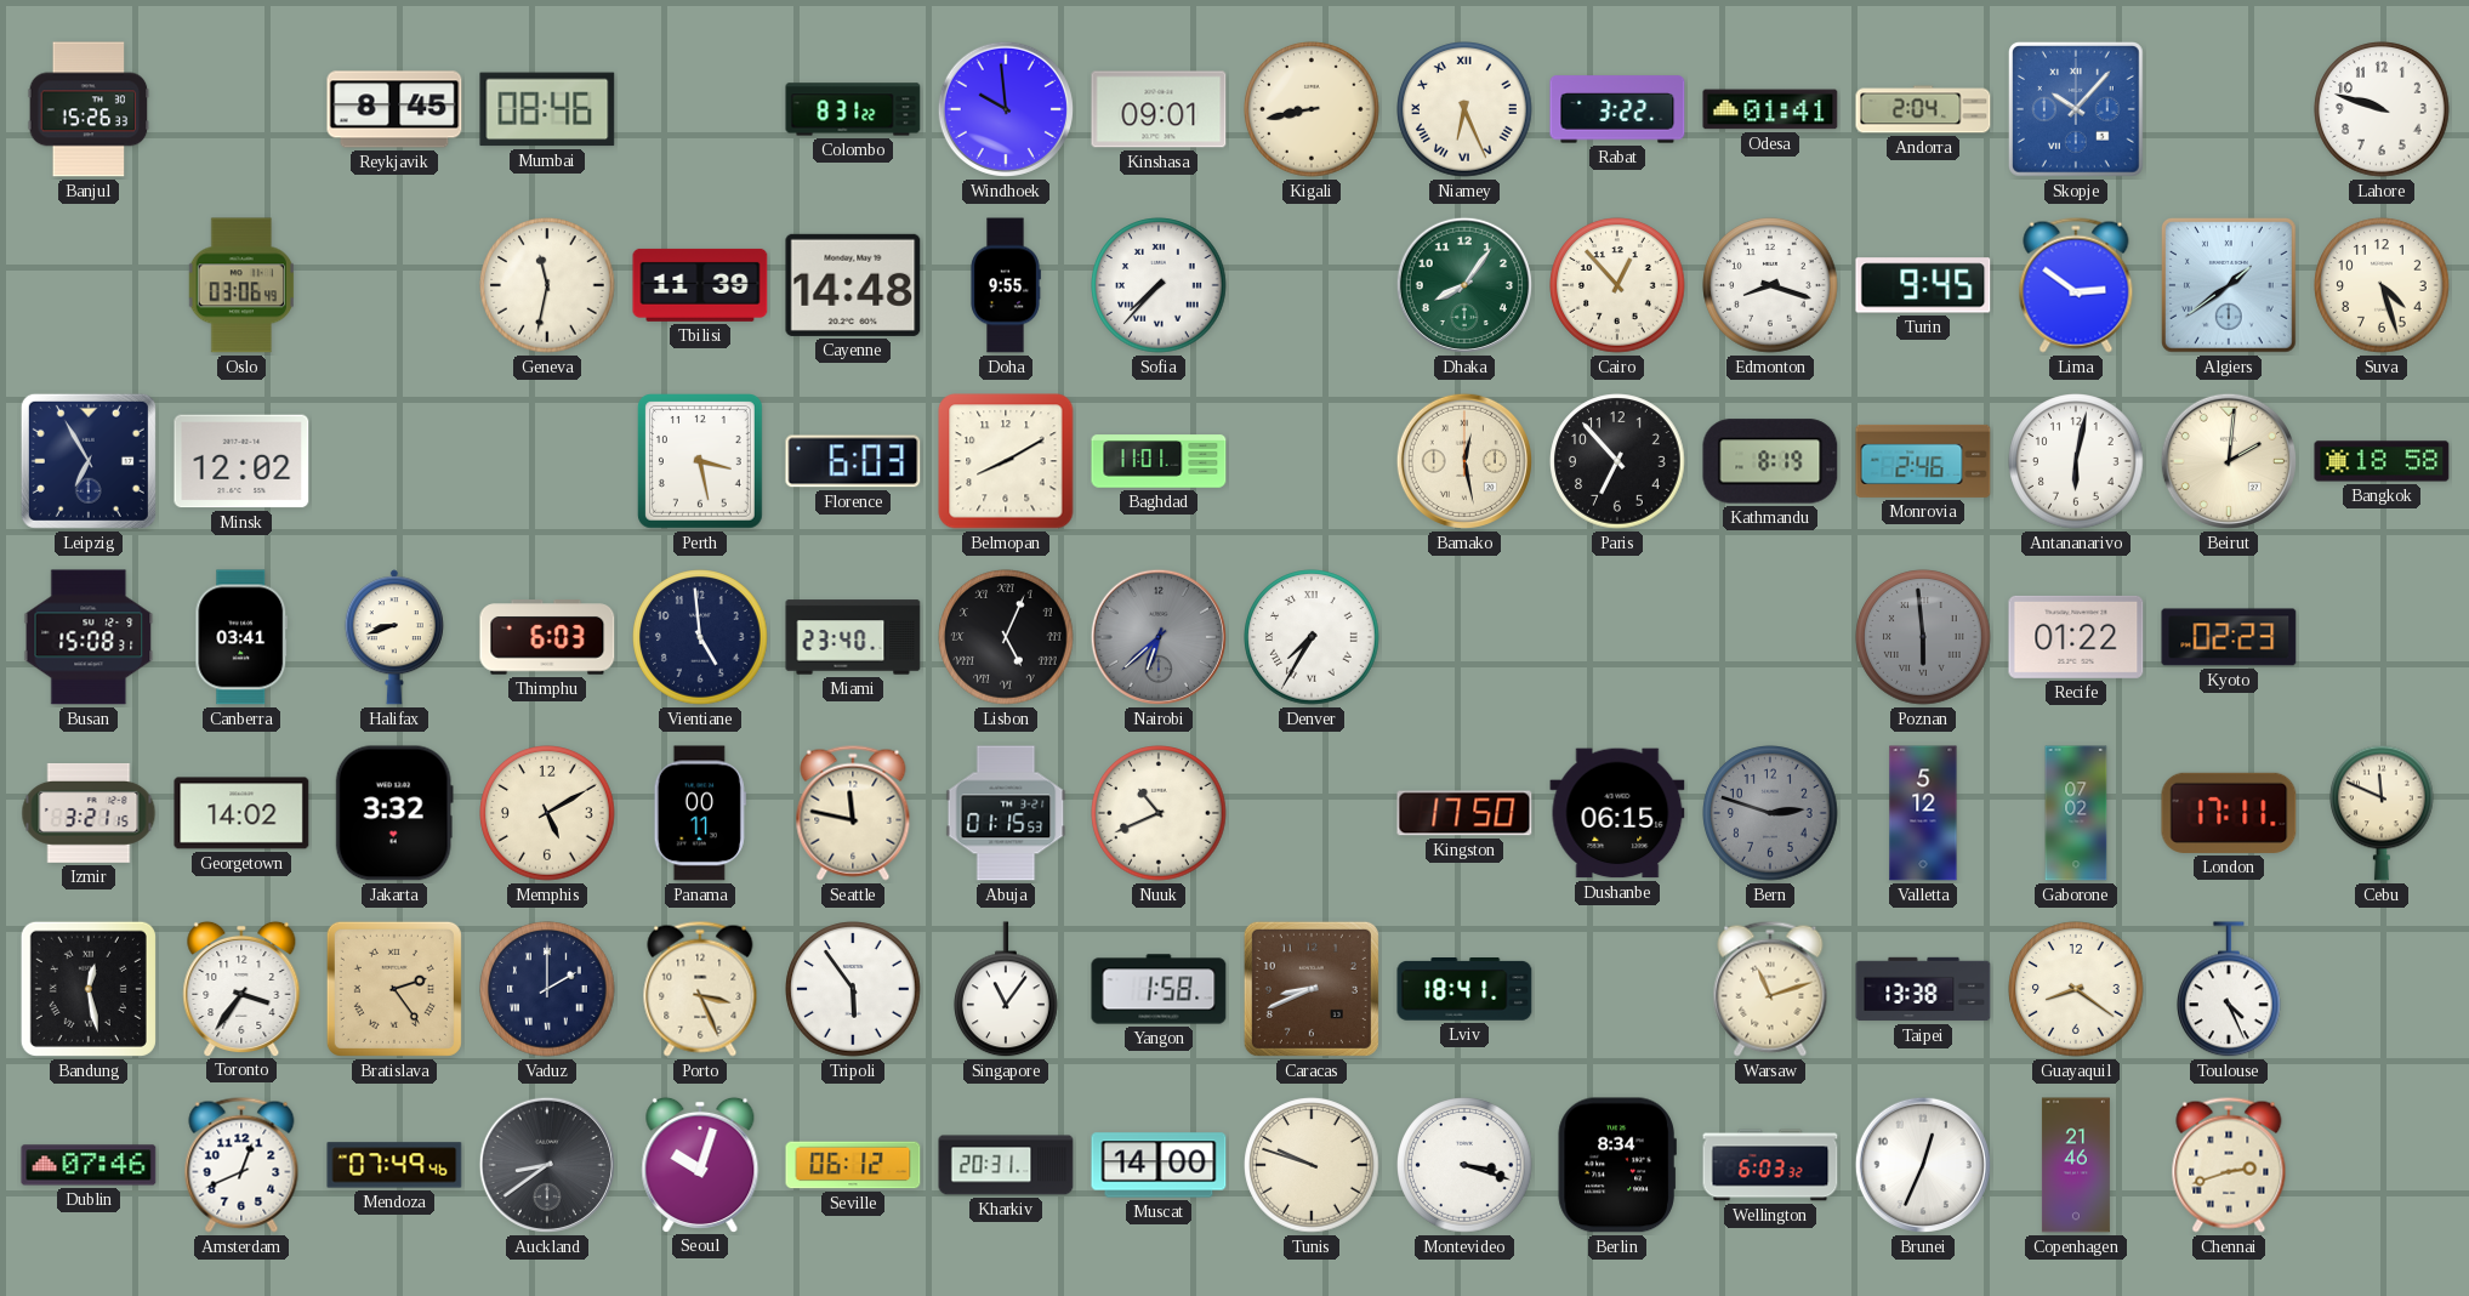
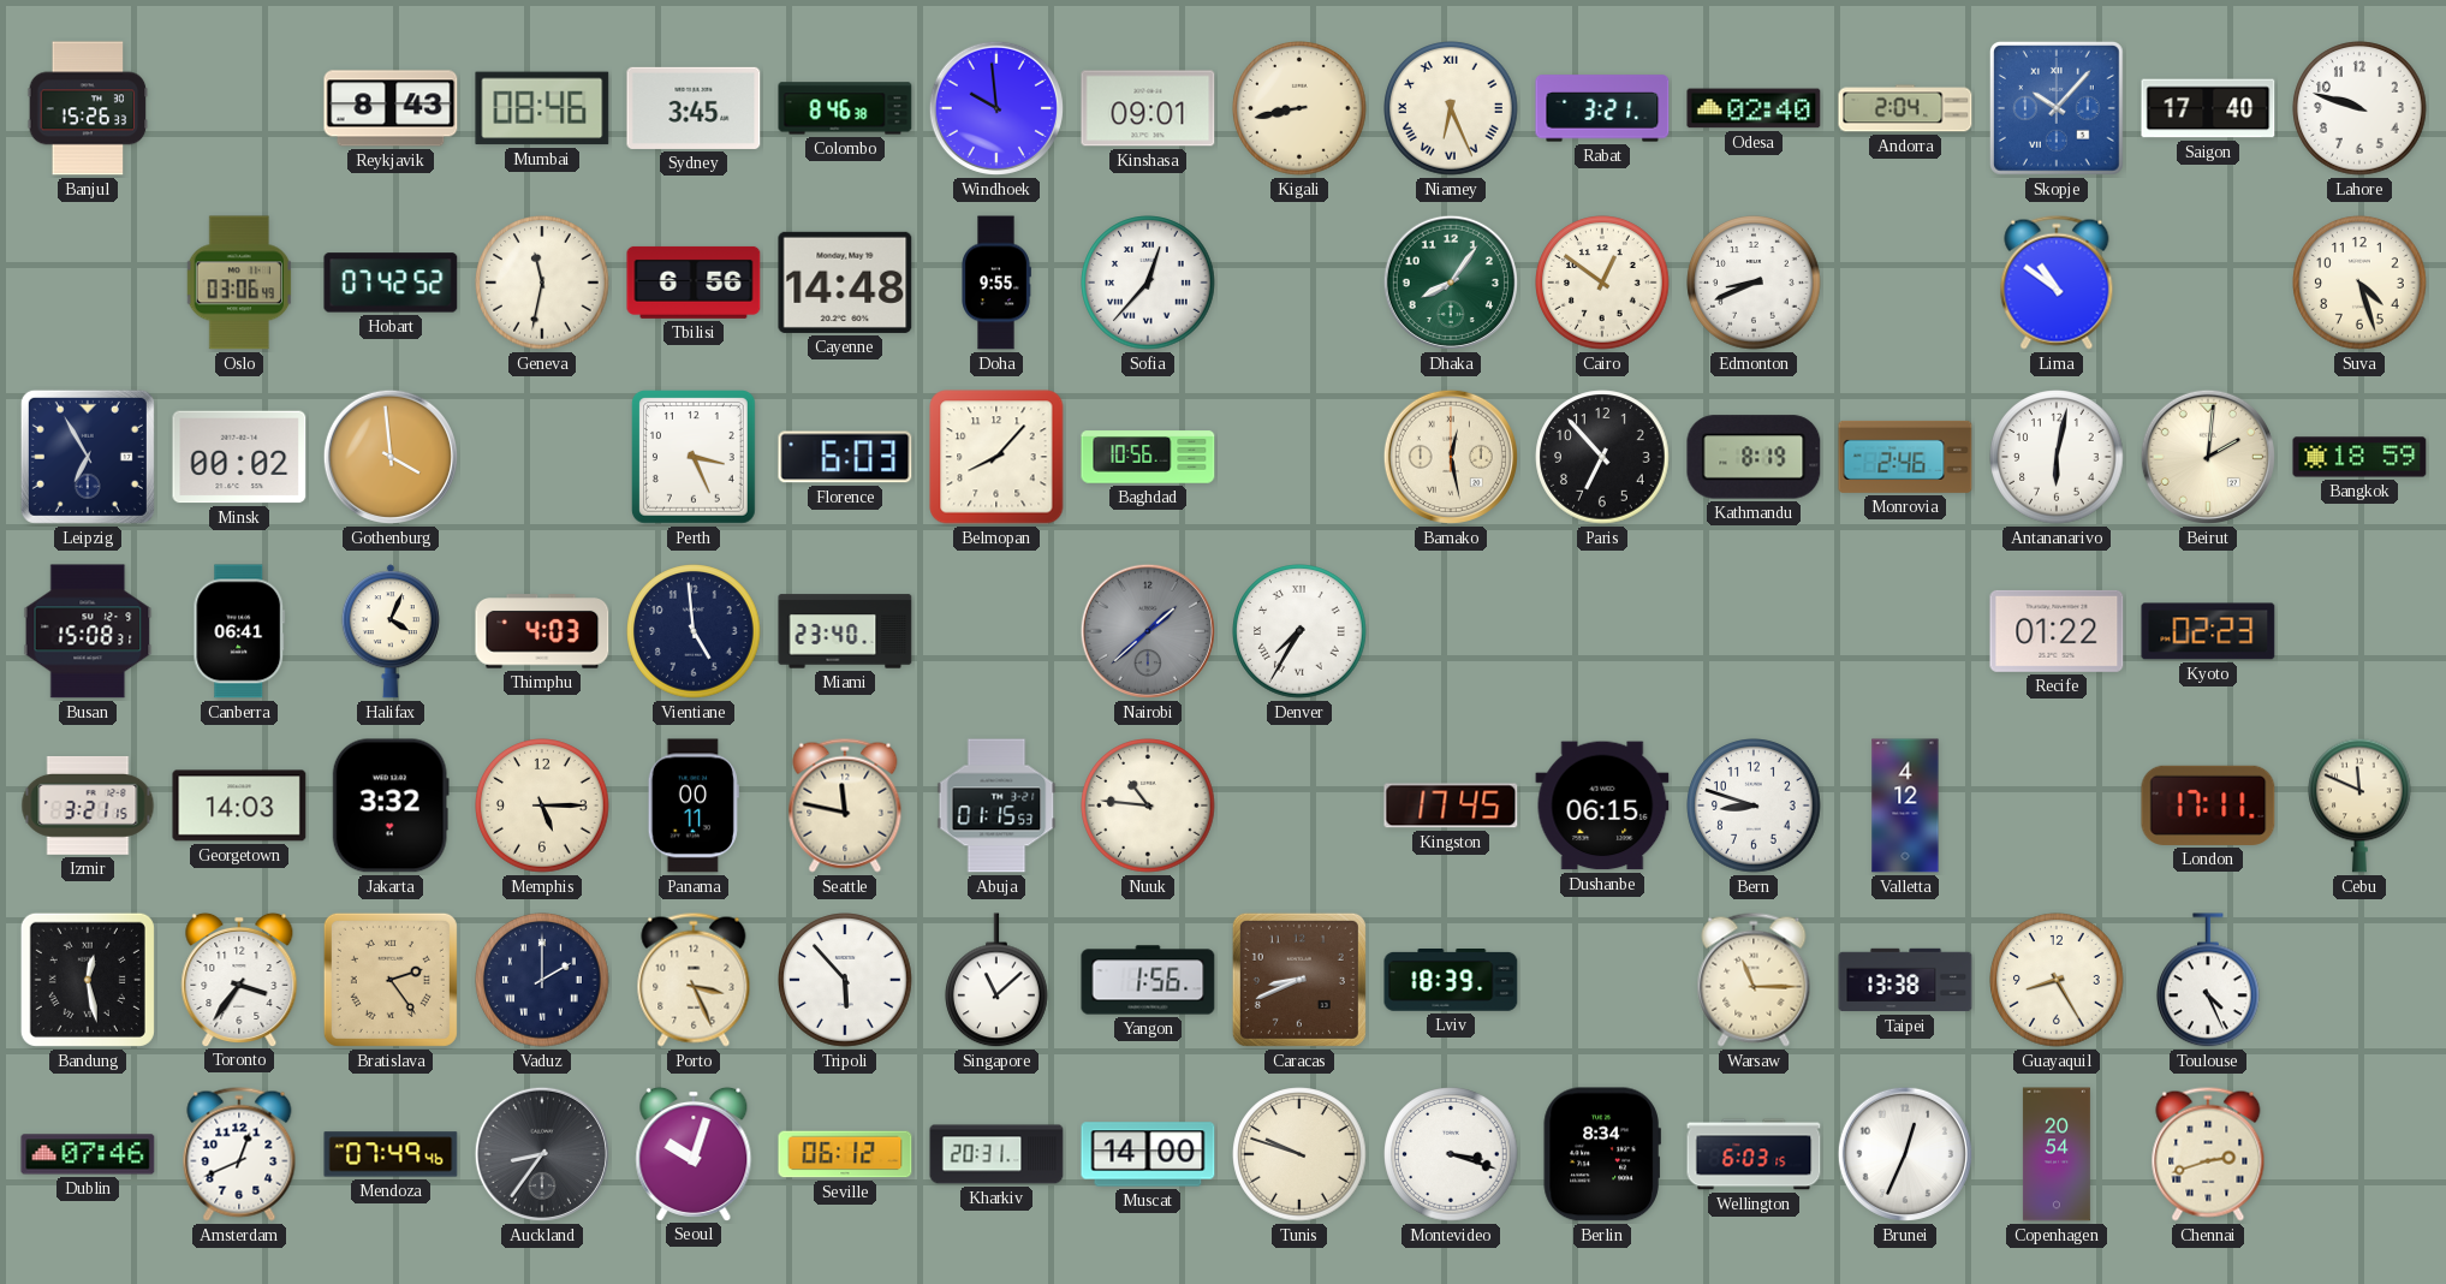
Reykjavik: 8:45 -> 8:43
Sydney: none -> 3:45
Colombo: 8:31 -> 8:46
Rabat: 3:22 -> 3:21
Odesa: 01:41 -> 02:40
Saigon: none -> 17:40
Hobart: none -> 07:42
Tbilisi: 11:39 -> 6:56
Sofia: 7:37 -> 12:37
Cairo: 12:53 -> 12:51
Edmonton: 8:18 -> 8:41
Turin: 9:45 -> none
Lima: 2:51 -> 10:51
Algiers: 1:39 -> none
Minsk: 12:02 -> 00:02
Gothenburg: none -> 3:59
Perth: 3:28 -> 3:26
Belmopan: 8:10 -> 8:07
Baghdad: 11:01 -> 10:56
Bangkok: 18:58 -> 18:59
Canberra: 03:41 -> 06:41
Halifax: 8:42 -> 4:04
Thimphu: 6:03 -> 4:03
Lisbon: 5:04 -> none
Nairobi: 6:38 -> 1:38
Poznan: 5:59 -> none
Georgetown: 14:02 -> 14:03
Memphis: 5:10 -> 5:15
Nuuk: 10:41 -> 10:46
Kingston: 17:50 -> 17:45
Bern: 2:48 -> 8:48
Bern dial: grey -> white
Valletta: 5:12 -> 4:12
Gaborone: 07:02 -> none
Tripoli: 5:54 -> 5:53
Singapore: 11:06 -> 11:08
Yangon: 1:58 -> 1:56
Lviv: 18:41 -> 18:39
Warsaw: 11:12 -> 11:15
Guayaquil: 8:21 -> 8:25
Auckland: 8:39 -> 8:36
Wellington: 6:03:32 -> 6:03:15
Copenhagen: 21:46 -> 20:54
